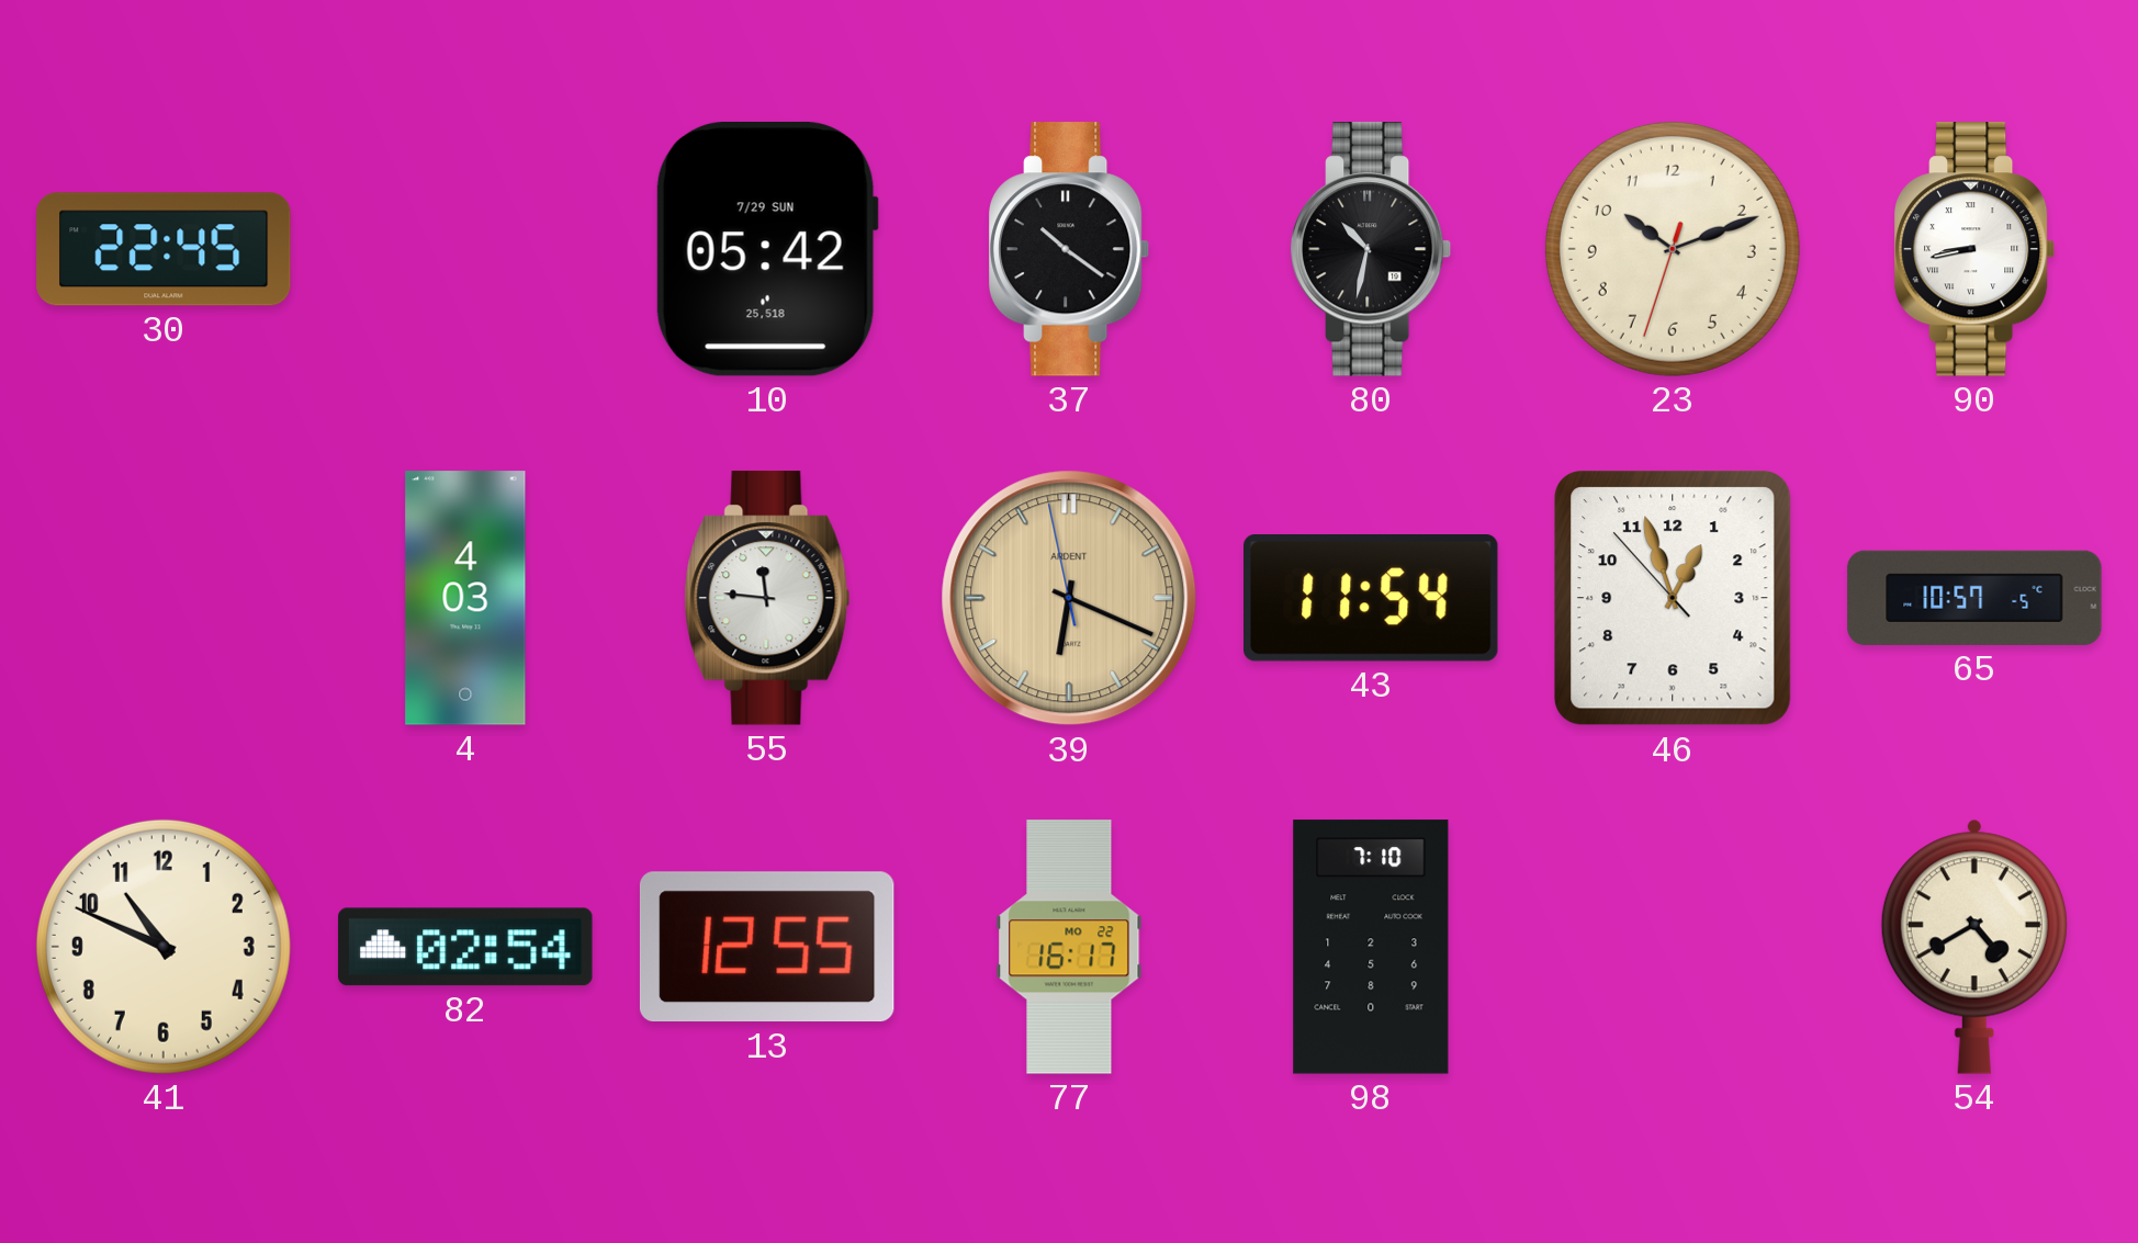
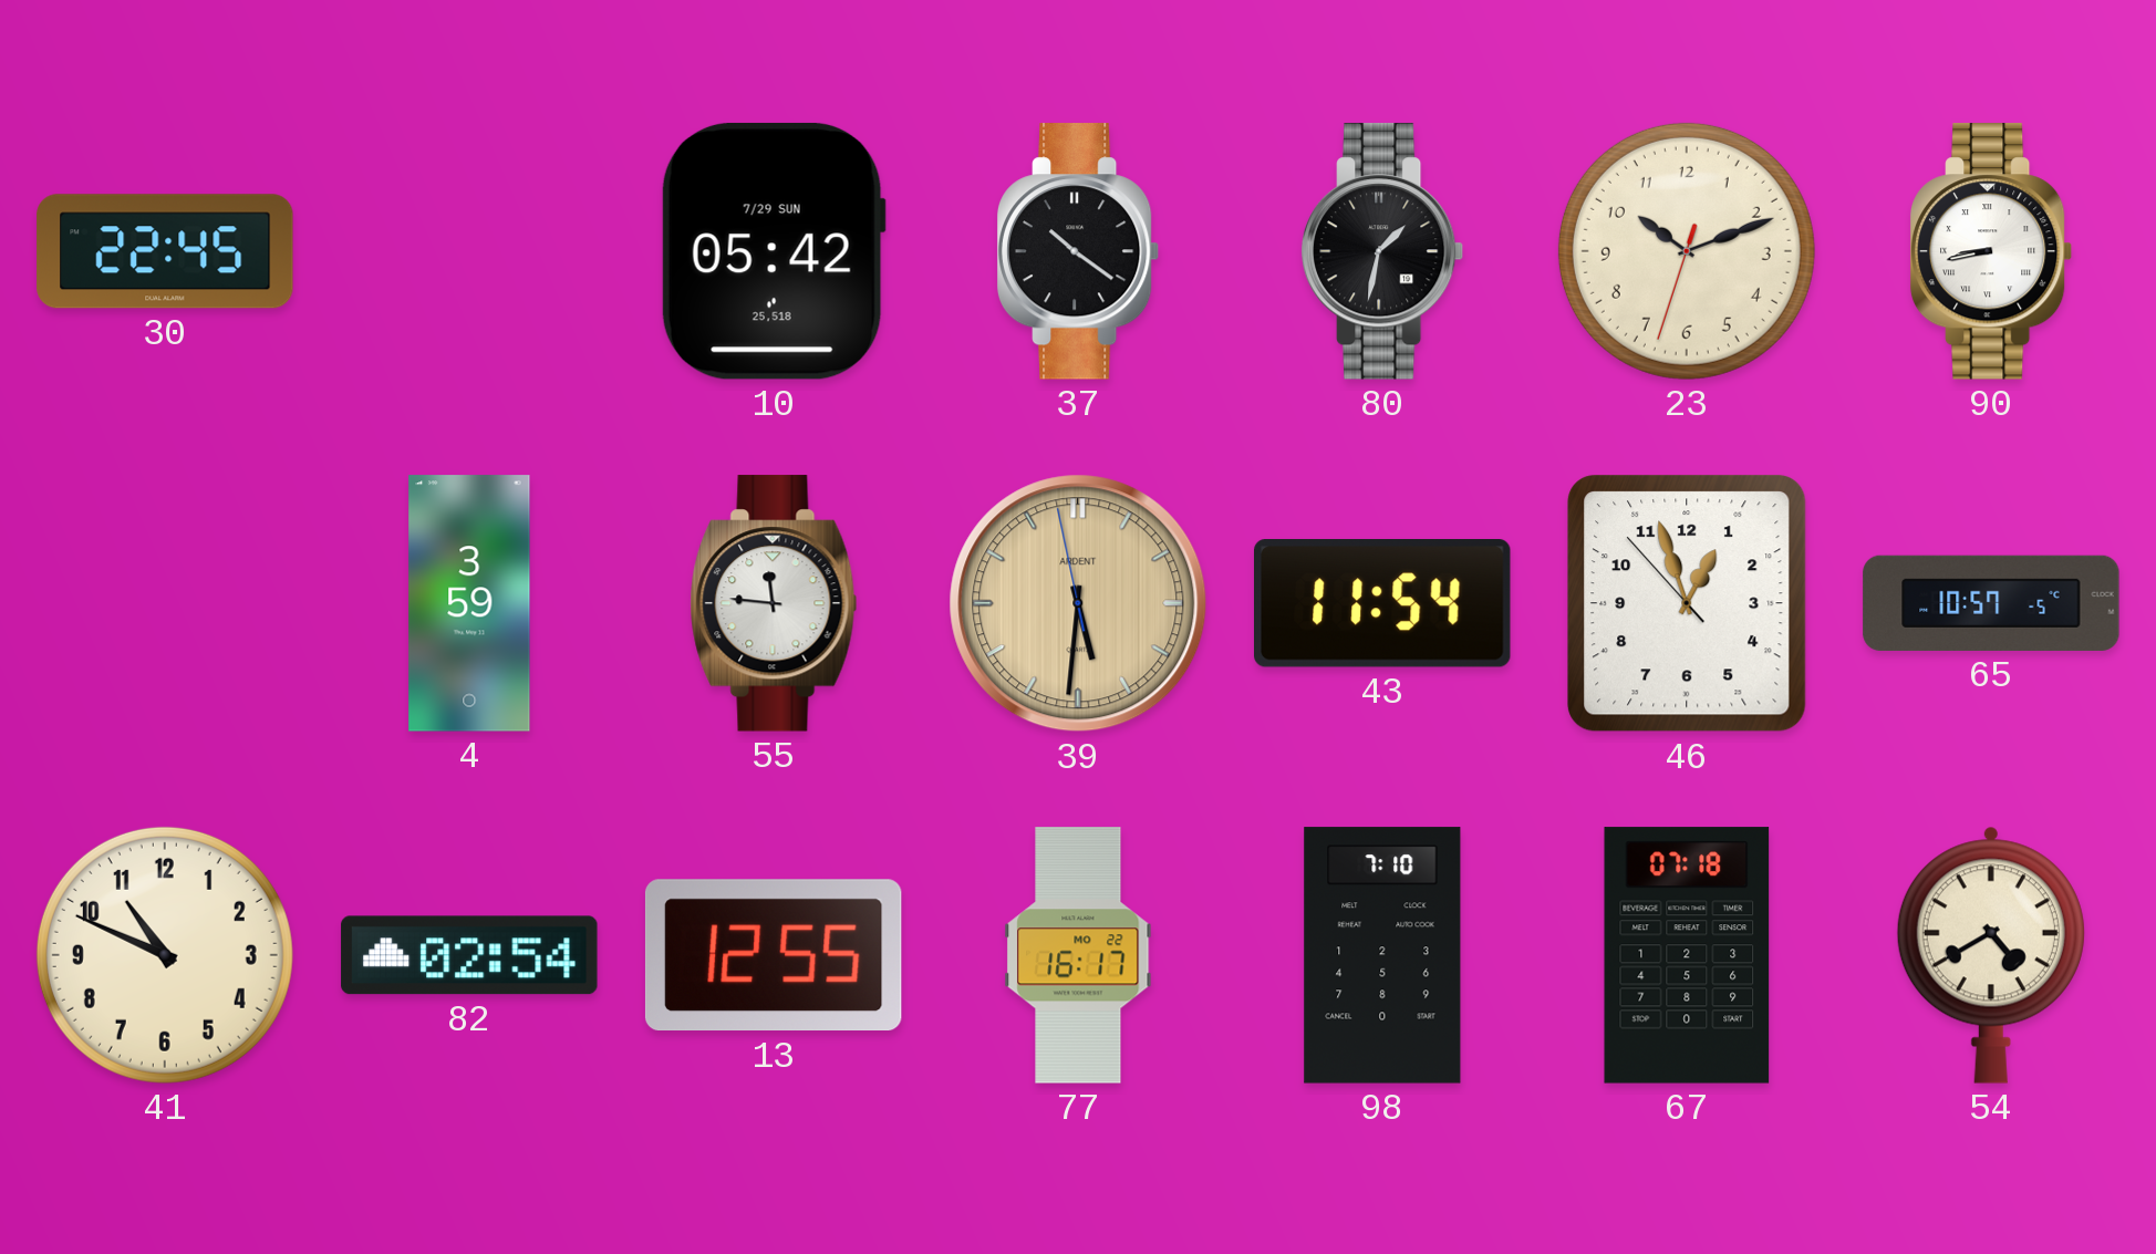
80: 10:32 -> 1:32
4: 4:03 -> 3:59
39: 6:18 -> 5:30
67: none -> 07:18
